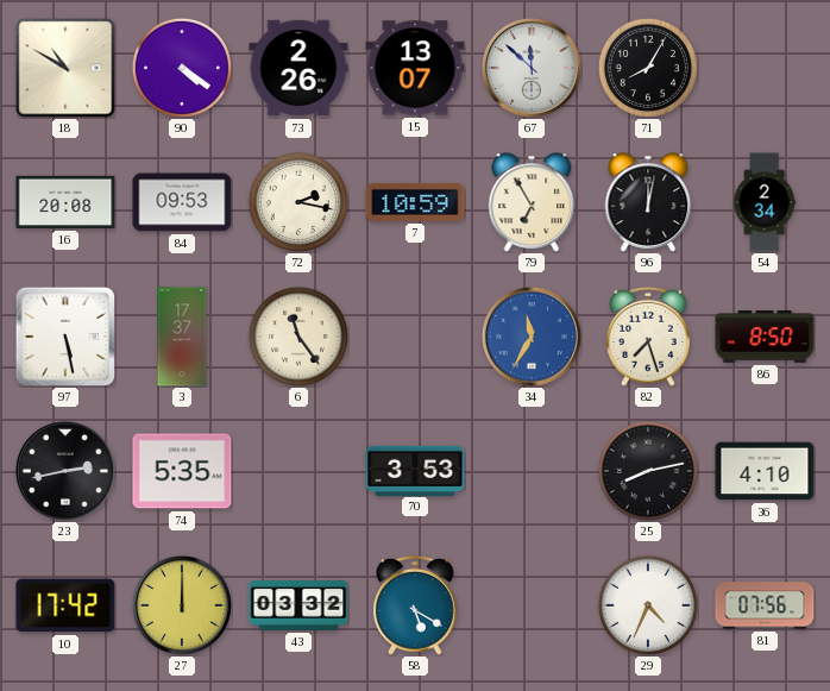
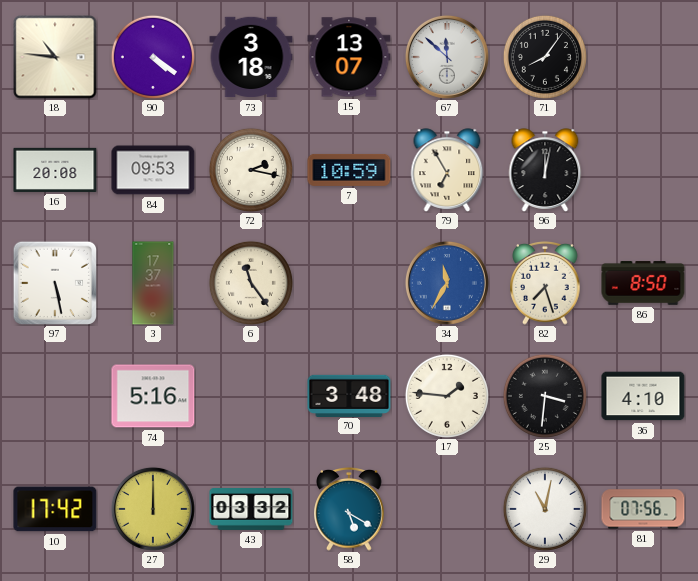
18: 10:50 -> 10:46
73: 2:26 -> 3:18
71: 8:05 -> 8:06
54: 2:34 -> none
23: 2:43 -> none
74: 5:35 -> 5:16
70: 3:53 -> 3:48
17: none -> 1:46
25: 8:13 -> 3:31
29: 4:34 -> 11:02
